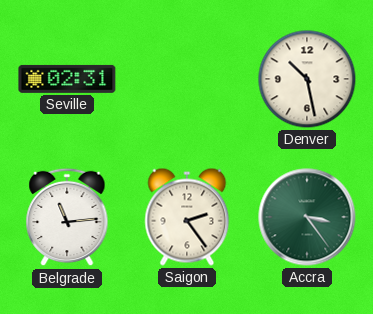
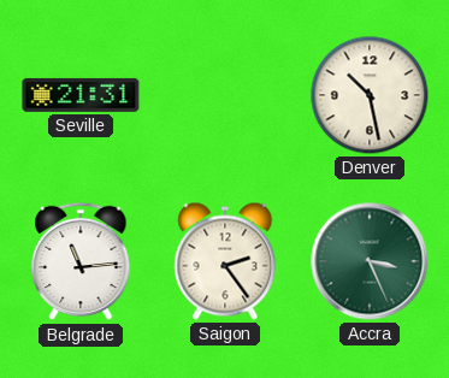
Seville: 02:31 -> 21:31
Accra: 3:24 -> 3:26
